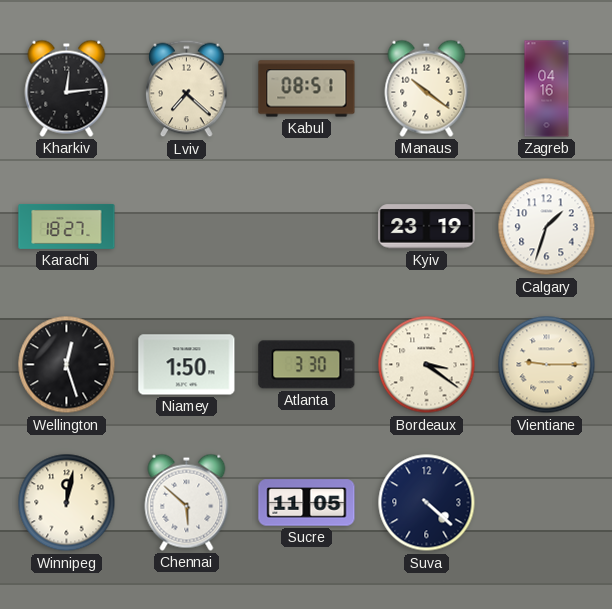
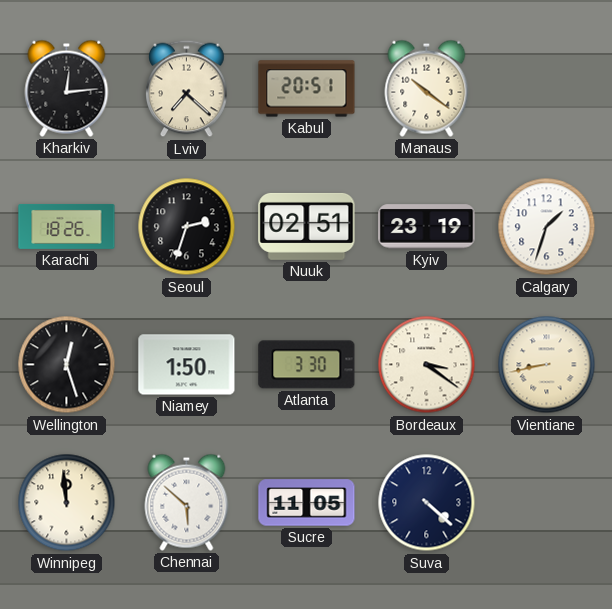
Kabul: 08:51 -> 20:51
Zagreb: 04:16 -> none
Karachi: 18:27 -> 18:26
Seoul: none -> 2:33
Nuuk: none -> 02:51
Vientiane: 9:15 -> 8:43
Winnipeg: 12:02 -> 11:59
